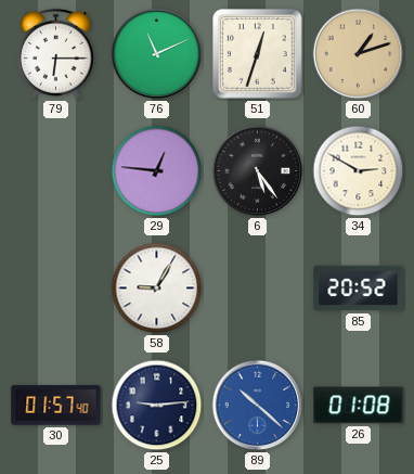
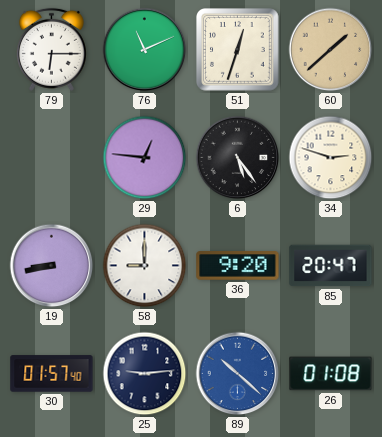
60: 1:12 -> 1:38
34: 2:50 -> 2:48
19: none -> 8:43
58: 9:05 -> 9:00
36: none -> 9:20
85: 20:52 -> 20:47
